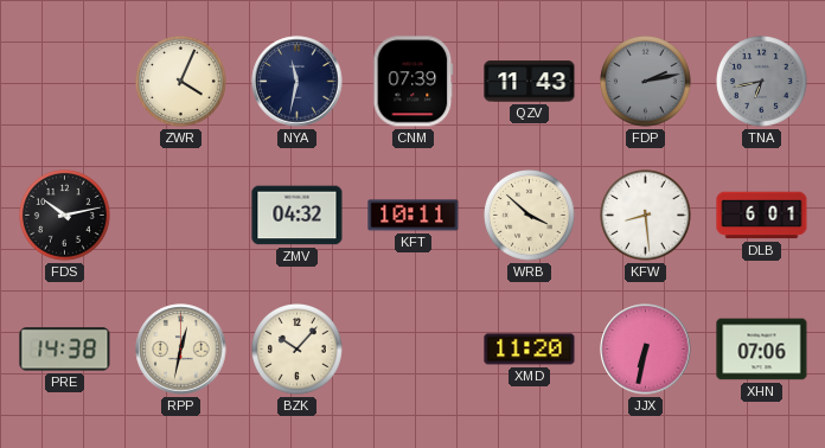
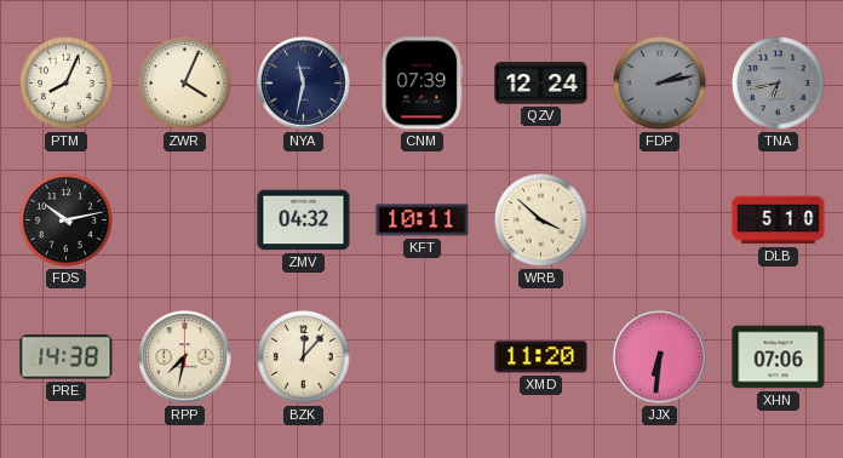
PTM: none -> 8:04
QZV: 11:43 -> 12:24
KFW: 8:29 -> none
DLB: 6:01 -> 5:10
RPP: 12:32 -> 7:32
BZK: 10:07 -> 12:07
JJX: 6:32 -> 6:31
